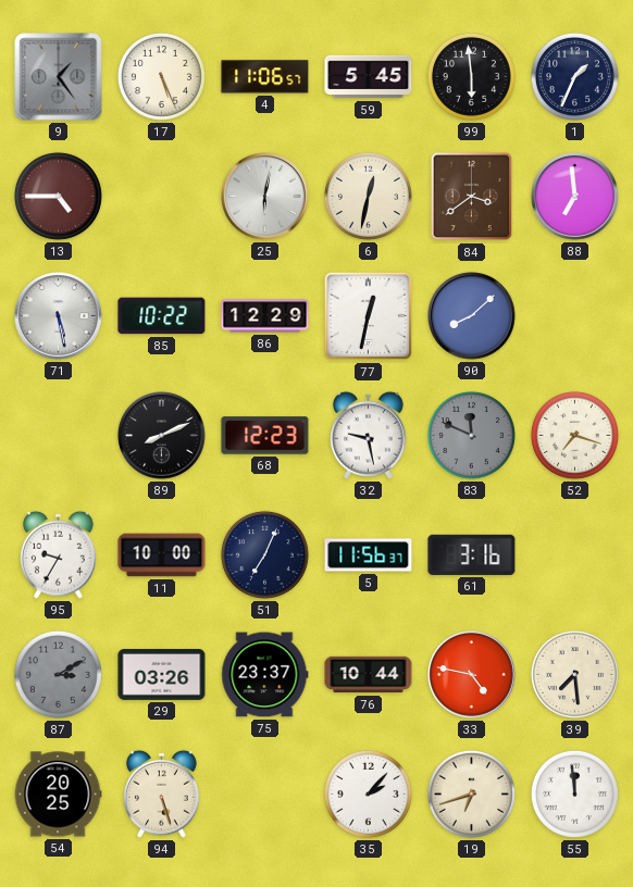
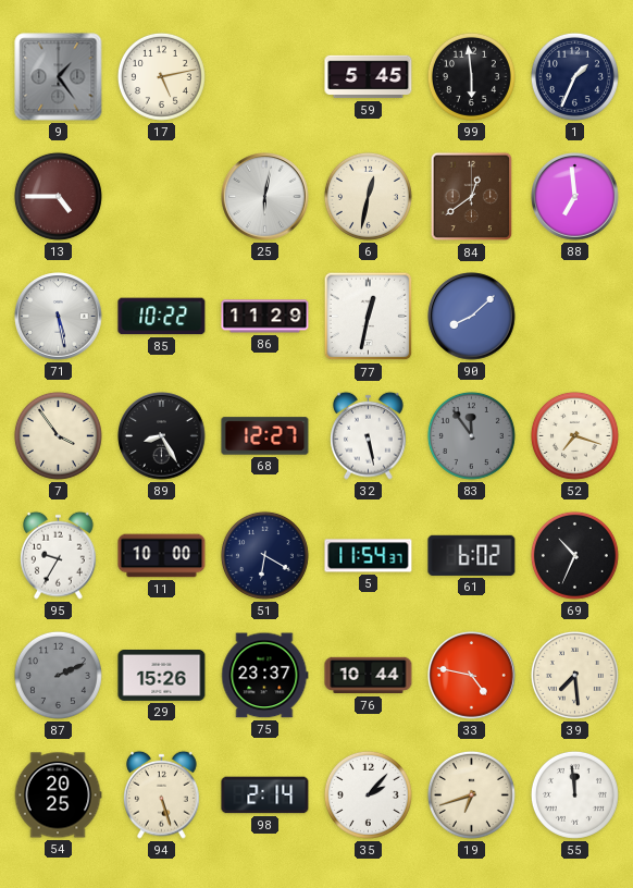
17: 5:26 -> 5:13
4: 11:06 -> none
84: 3:39 -> 12:39
86: 12:29 -> 11:29
7: none -> 3:54
89: 8:11 -> 8:25
68: 12:23 -> 12:27
32: 9:28 -> 5:28
83: 11:49 -> 11:54
51: 7:04 -> 6:20
5: 11:56 -> 11:54
61: 3:16 -> 6:02
69: none -> 10:34
87: 3:10 -> 2:11
29: 03:26 -> 15:26
98: none -> 2:14
